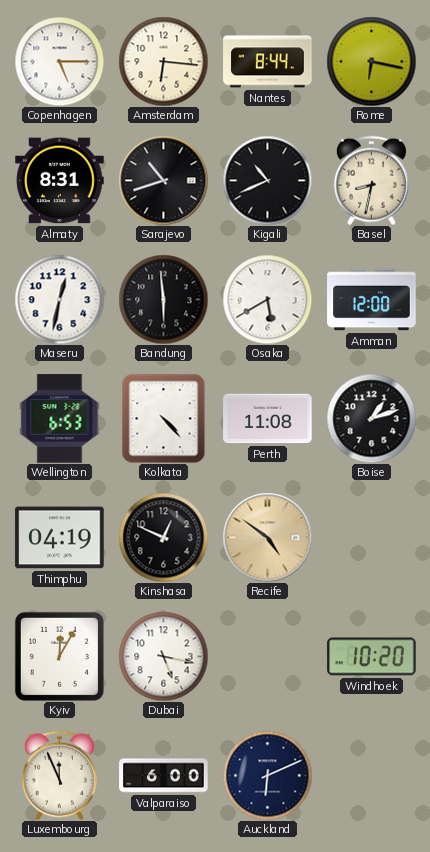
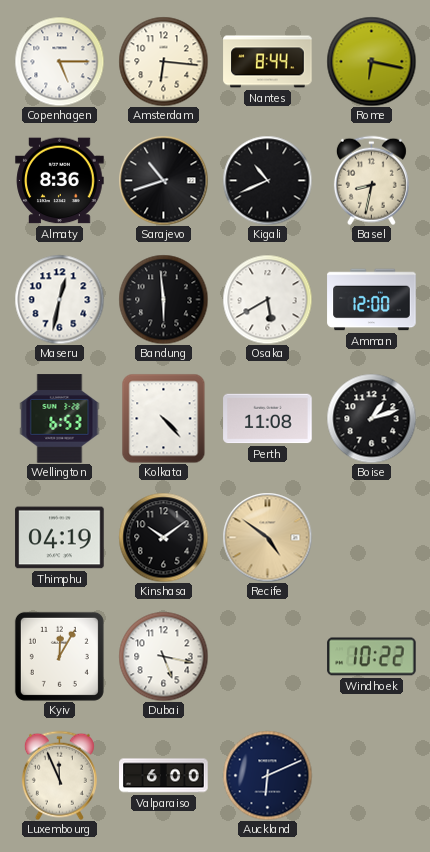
Almaty: 8:31 -> 8:36
Kinshasa: 12:49 -> 10:09
Windhoek: 10:20 -> 10:22
